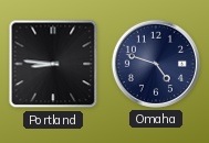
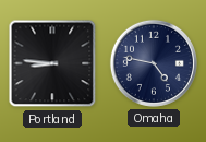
Omaha: 4:48 -> 4:47
